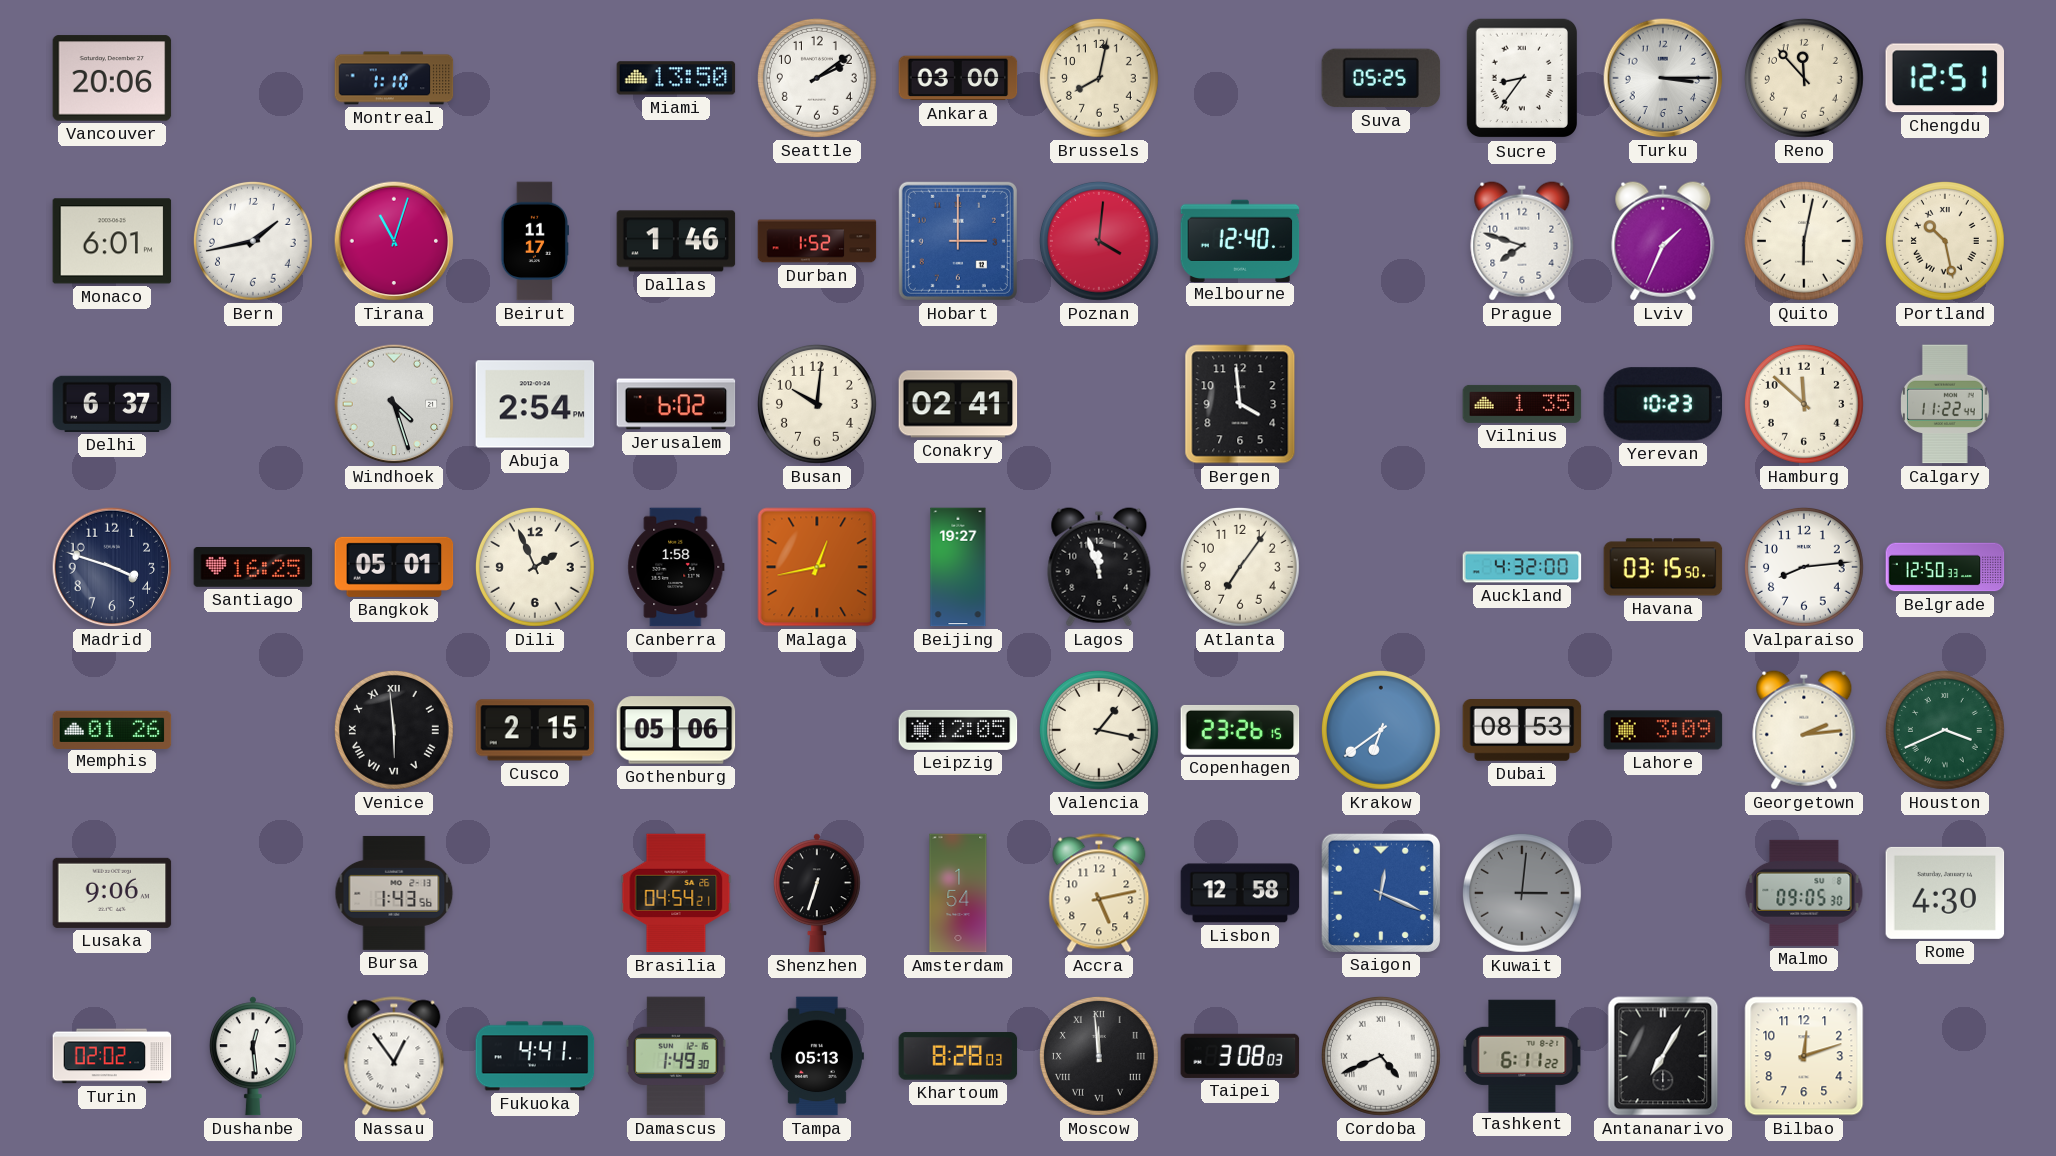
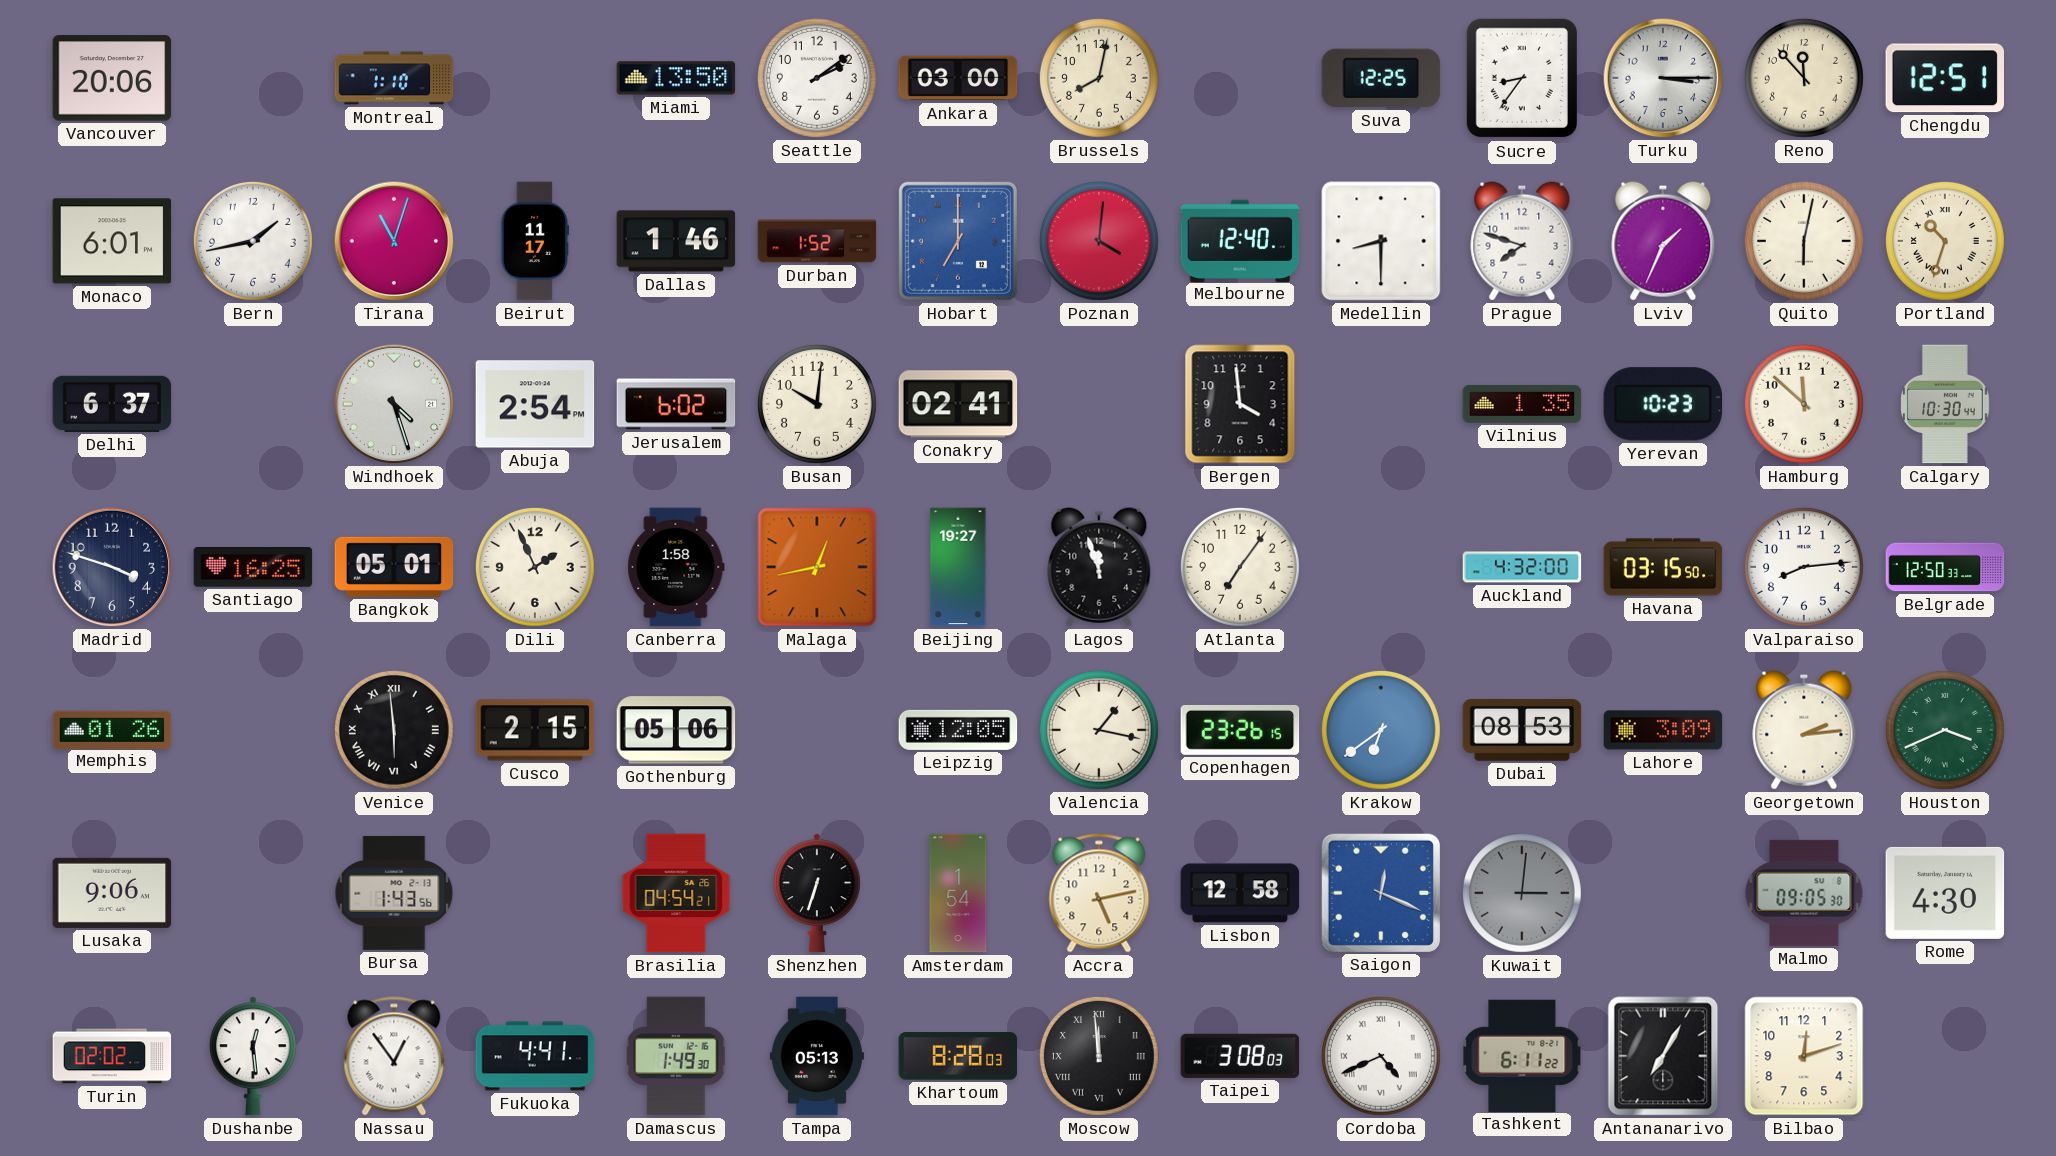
Suva: 05:25 -> 12:25
Hobart: 3:00 -> 7:00
Medellin: none -> 8:30
Portland: 10:28 -> 10:33
Calgary: 11:22 -> 10:30
